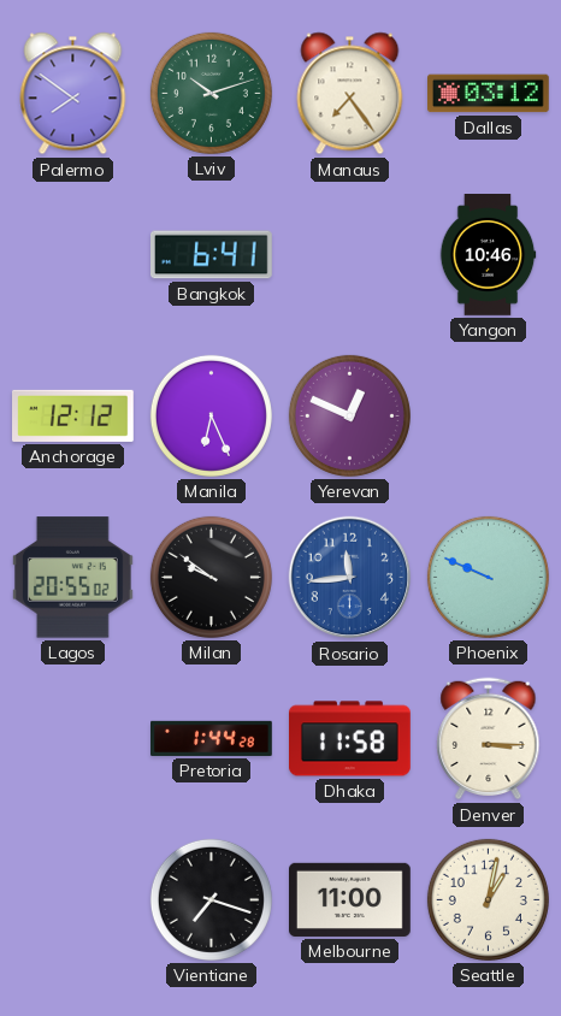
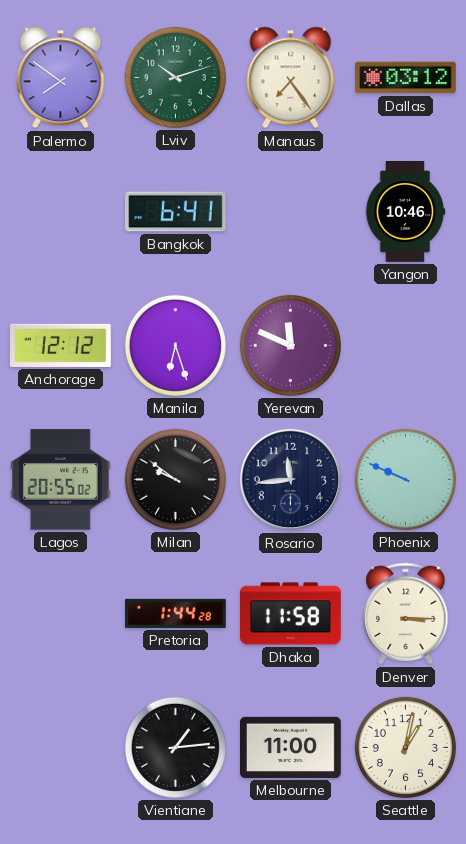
Manila: 6:26 -> 6:27
Yerevan: 12:49 -> 11:49
Rosario dial: blue -> navy
Vientiane: 7:18 -> 1:14
